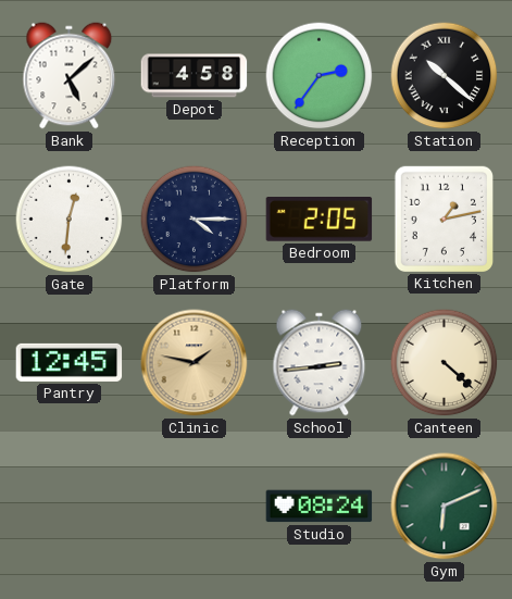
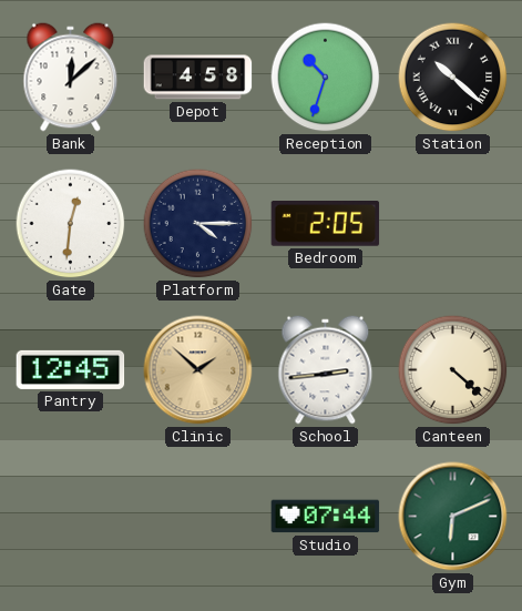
Bank: 5:08 -> 12:08
Reception: 2:36 -> 10:33
Kitchen: 1:13 -> none
Clinic: 1:47 -> 1:52
Studio: 08:24 -> 07:44
